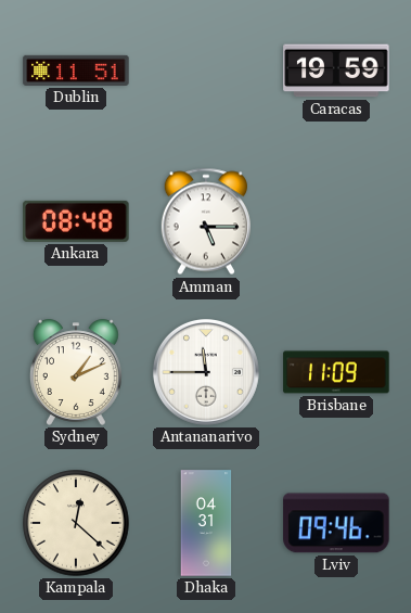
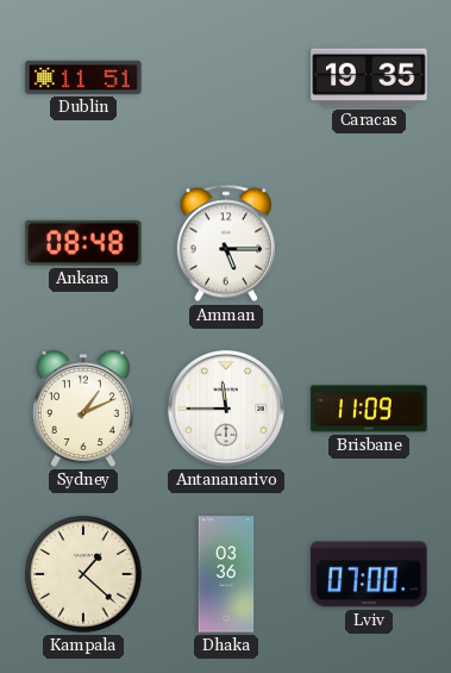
Caracas: 19:59 -> 19:35
Kampala: 12:22 -> 1:22
Dhaka: 04:31 -> 03:36
Lviv: 09:46 -> 07:00
